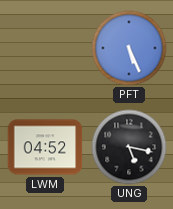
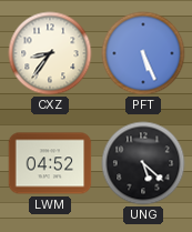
CXZ: none -> 8:36
UNG: 5:17 -> 5:22
